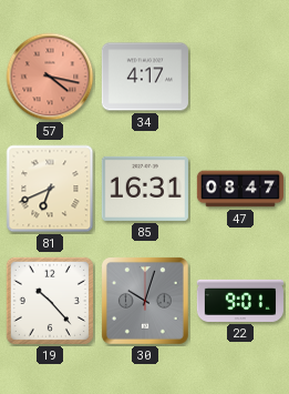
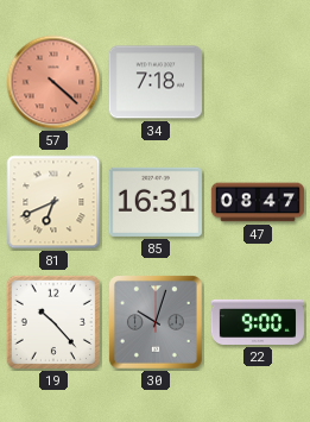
57: 4:17 -> 4:22
34: 4:17 -> 7:18
22: 9:01 -> 9:00
